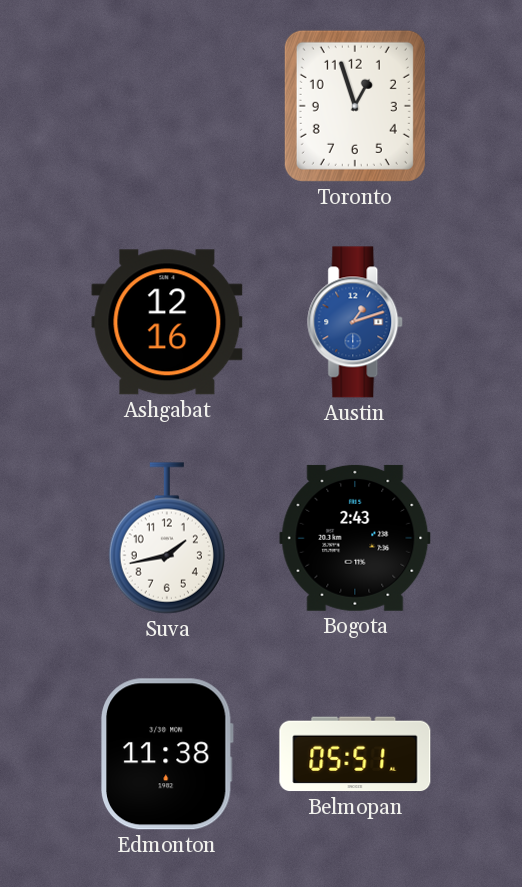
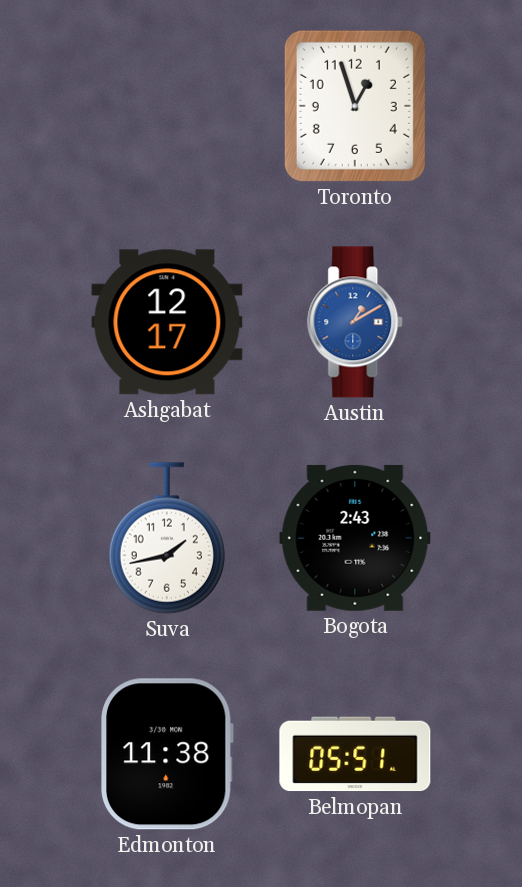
Ashgabat: 12:16 -> 12:17
Austin: 1:12 -> 1:10
